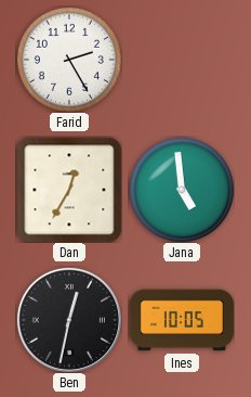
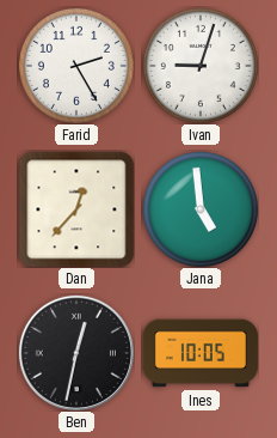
Ivan: none -> 9:03
Dan: 12:35 -> 12:37
